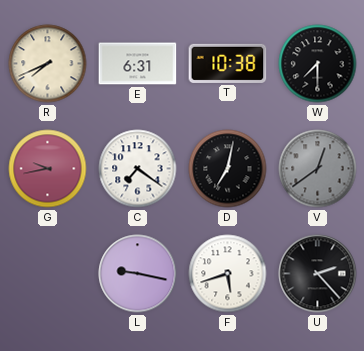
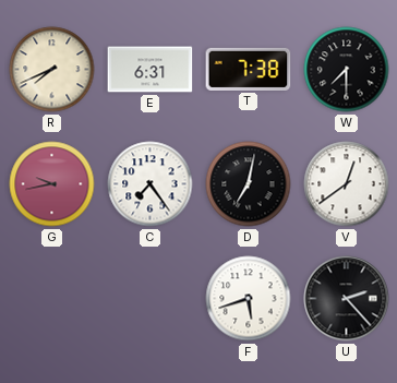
T: 10:38 -> 7:38
C: 7:21 -> 7:24
V dial: grey -> white
L: 9:17 -> none
